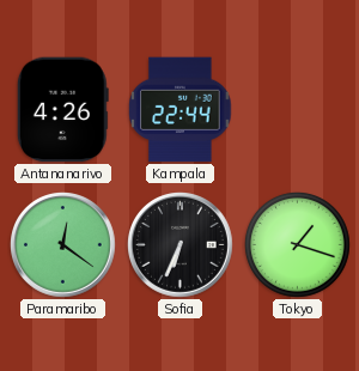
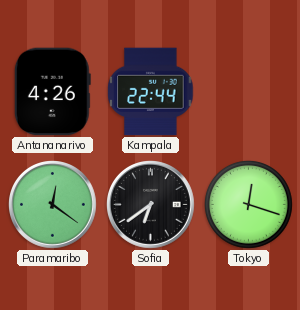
Sofia: 6:34 -> 6:39
Tokyo: 1:18 -> 12:18
